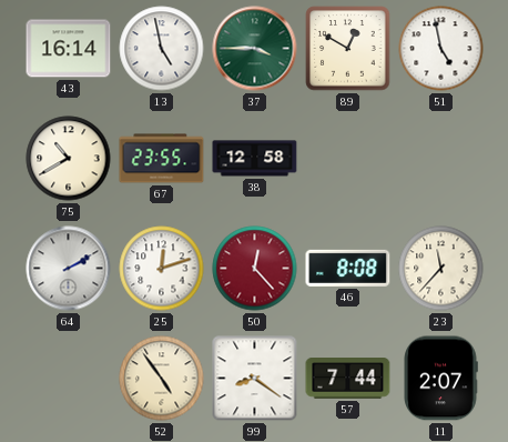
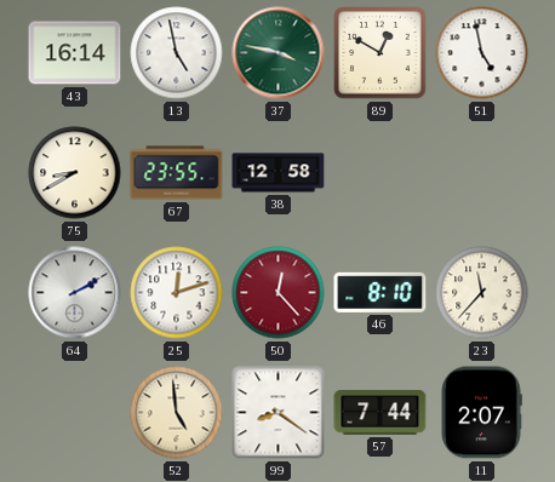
37: 3:45 -> 3:47
75: 10:40 -> 8:40
46: 8:08 -> 8:10
52: 4:54 -> 4:59
